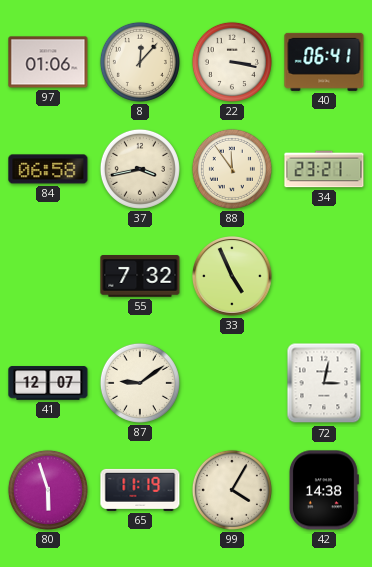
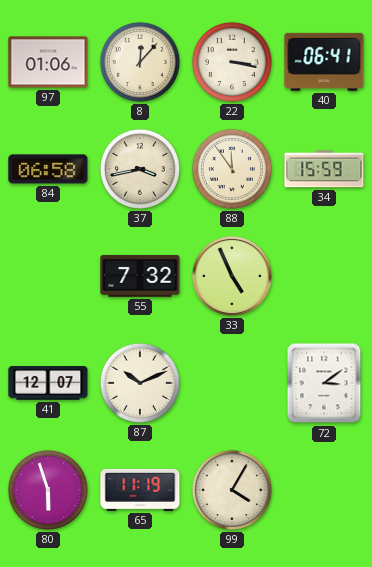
34: 23:21 -> 15:59
87: 9:09 -> 10:11
72: 3:02 -> 3:09
42: 14:38 -> none
